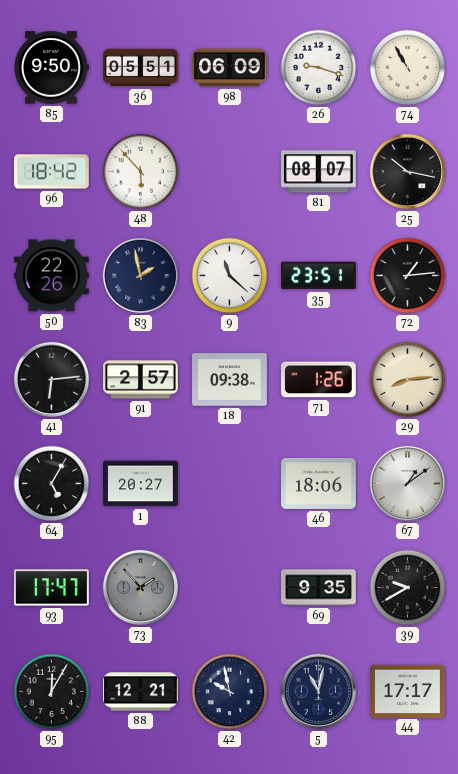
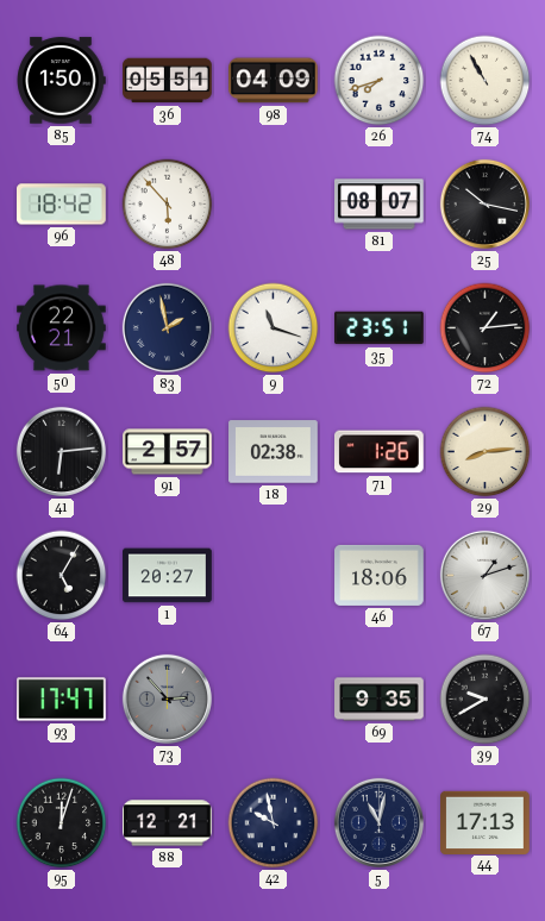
85: 9:50 -> 1:50
98: 06:09 -> 04:09
26: 9:18 -> 7:42
50: 22:26 -> 22:21
9: 11:22 -> 11:18
18: 09:38 -> 02:38
67: 1:09 -> 1:12
73: 1:53 -> 2:53
95: 12:05 -> 12:03
44: 17:17 -> 17:13
